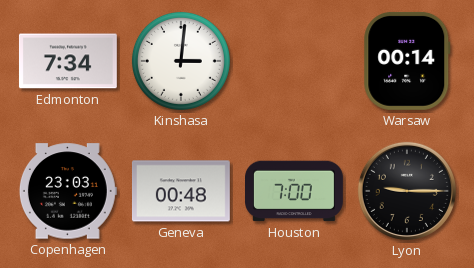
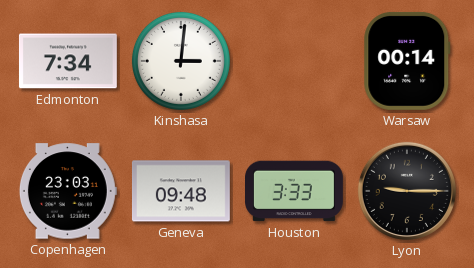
Geneva: 00:48 -> 09:48
Houston: 7:00 -> 3:33
